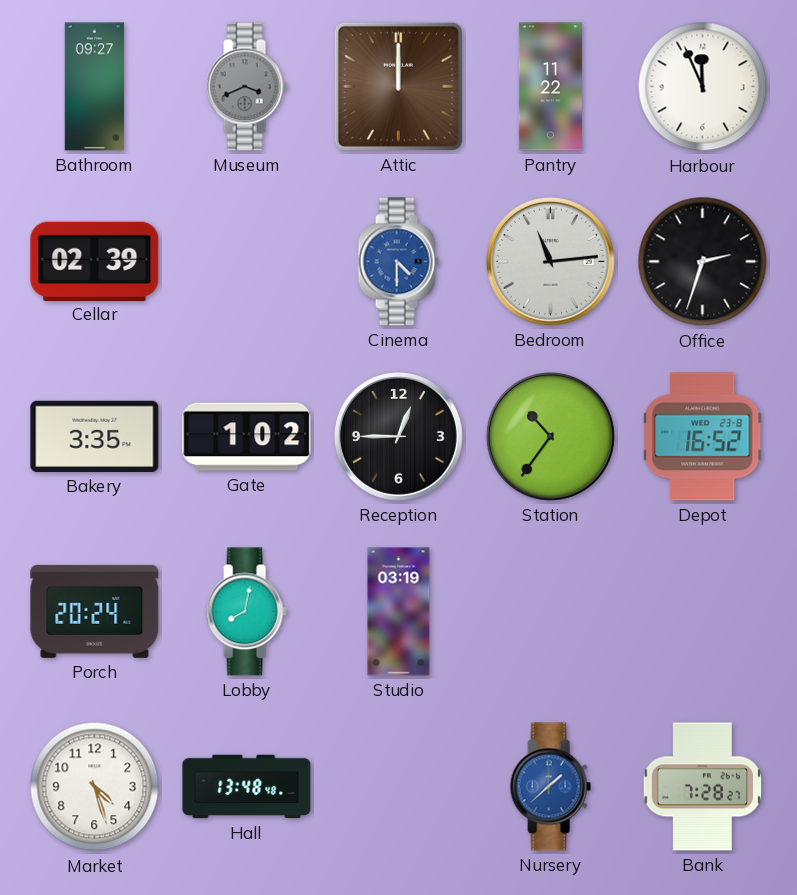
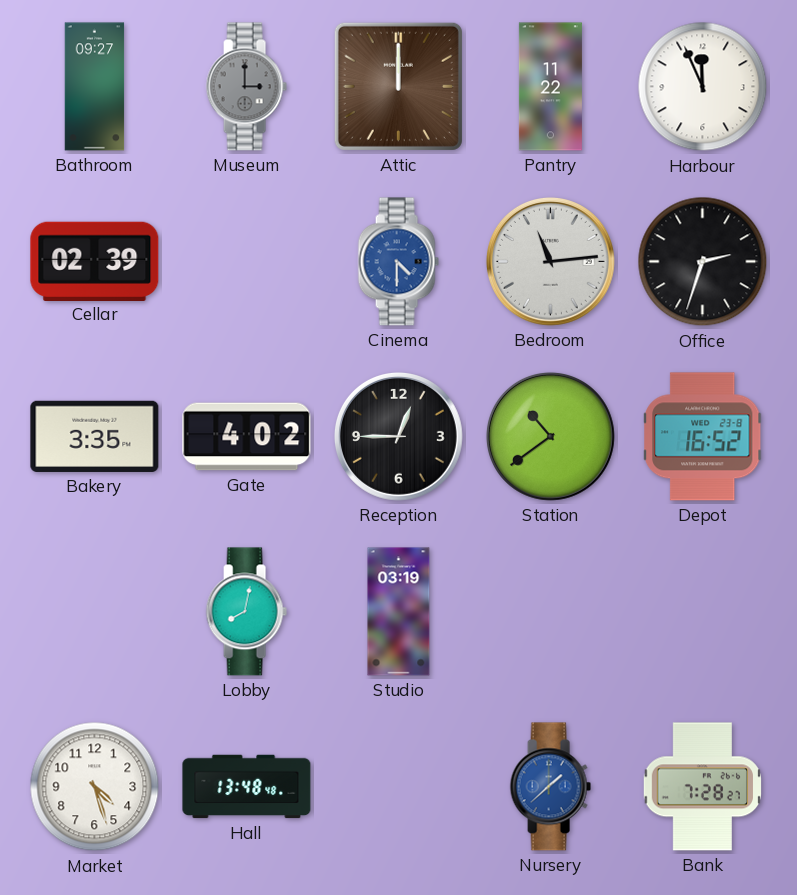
Museum: 3:41 -> 3:00
Gate: 1:02 -> 4:02
Station: 10:36 -> 10:39
Porch: 20:24 -> none
